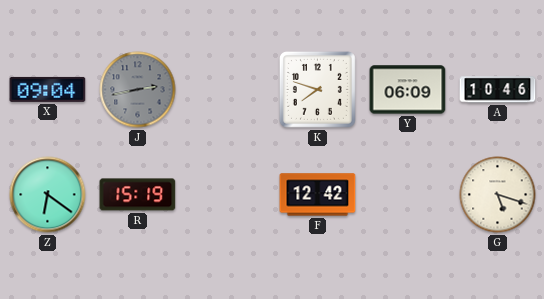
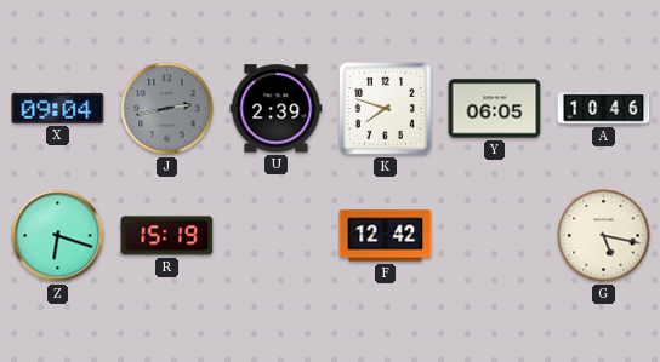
U: none -> 2:39
Y: 06:09 -> 06:05
Z: 6:21 -> 6:18
G: 5:18 -> 5:17
